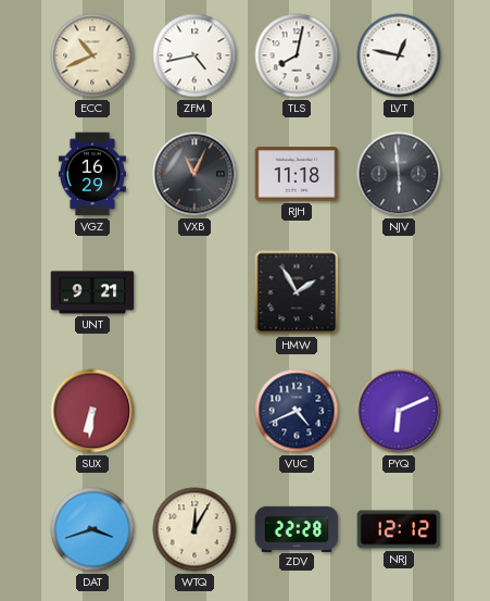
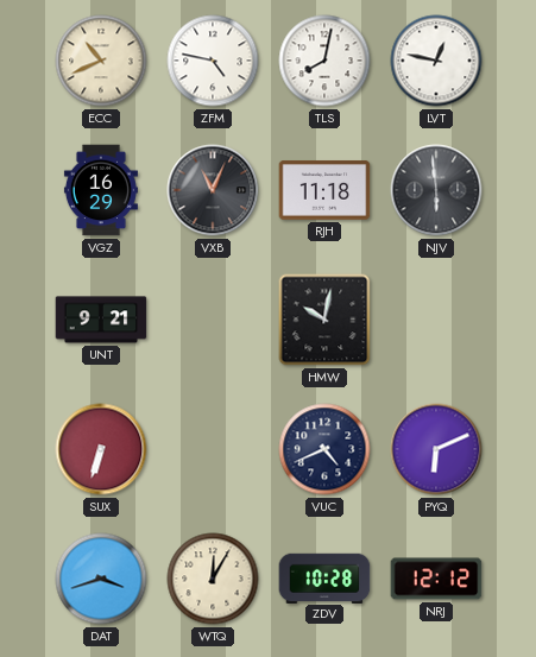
ZFM: 4:43 -> 4:47
HMW: 1:55 -> 10:02
SUX: 6:31 -> 6:33
ZDV: 22:28 -> 10:28
